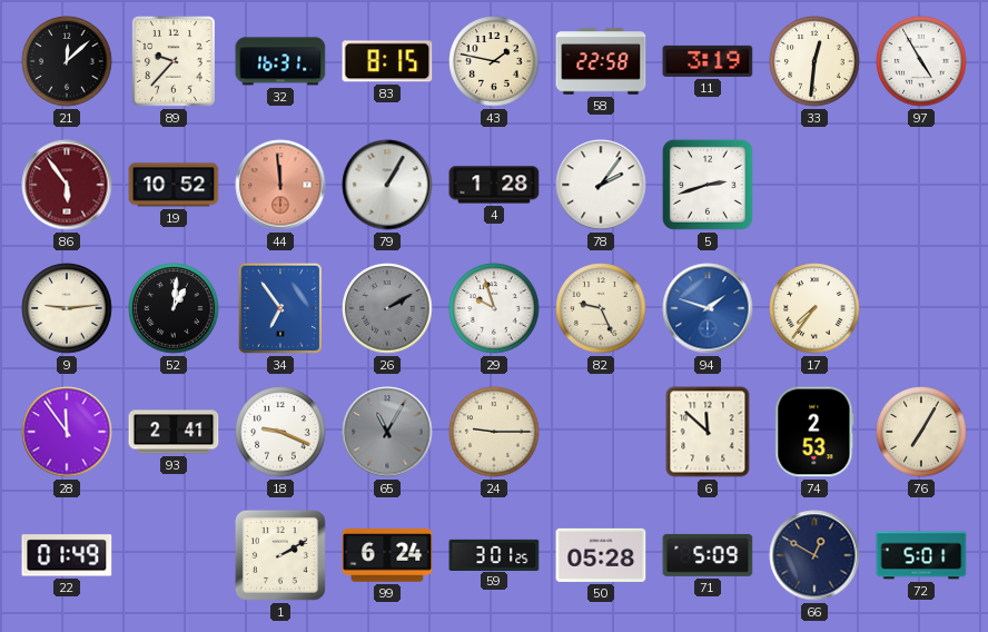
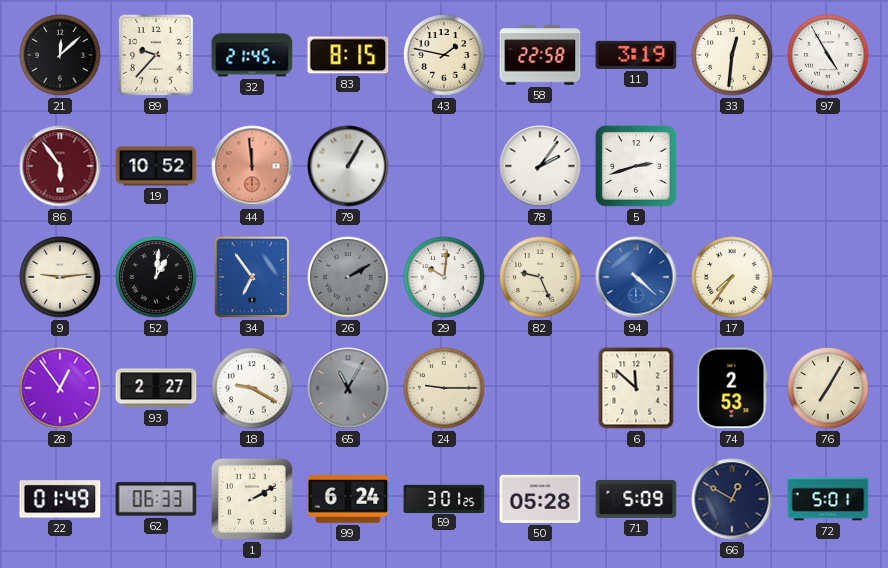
32: 16:31 -> 21:45
4: 1:28 -> none
29: 9:57 -> 10:01
94: 1:48 -> 4:22
28: 11:54 -> 12:54
93: 2:41 -> 2:27
18: 9:19 -> 9:20
62: none -> 06:33
